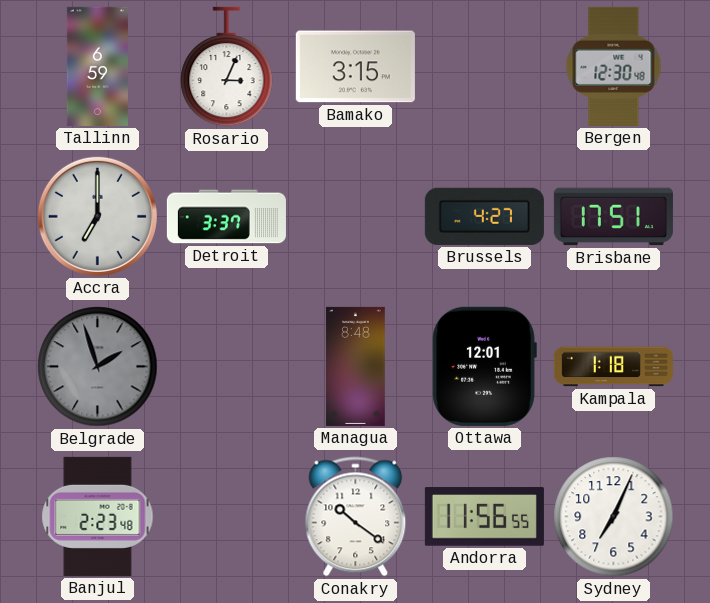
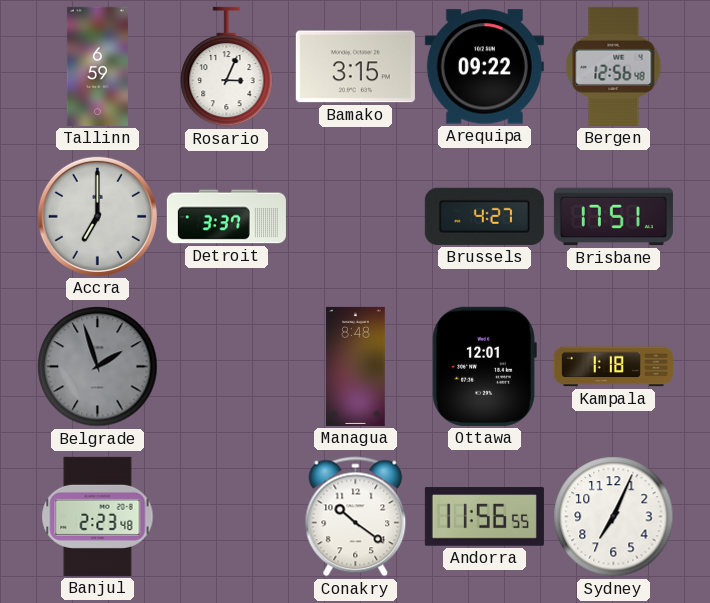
Arequipa: none -> 09:22
Bergen: 12:30 -> 12:56
